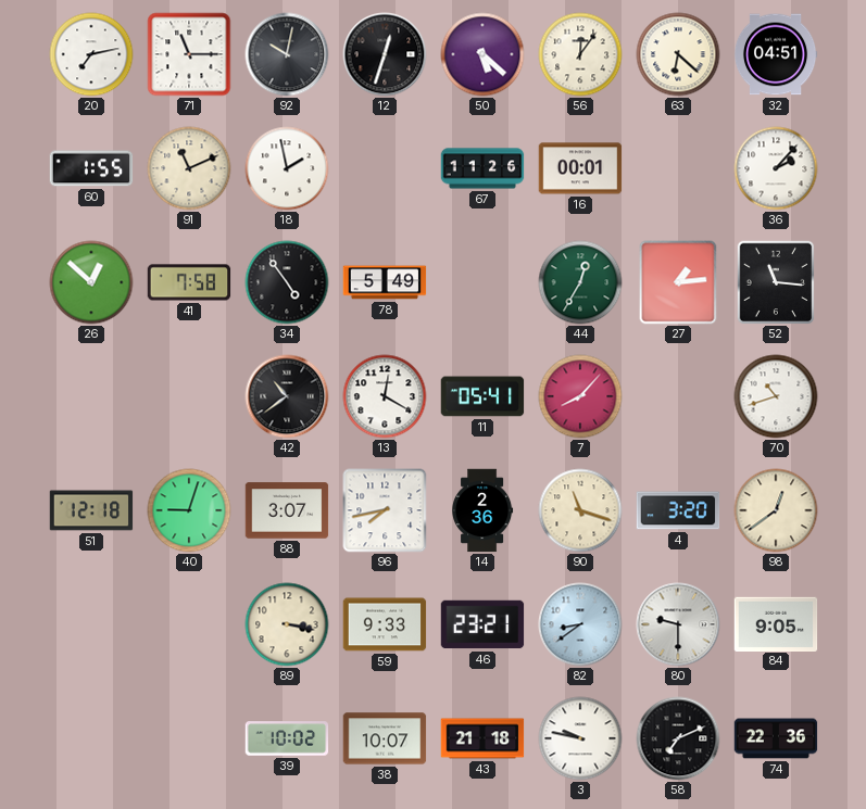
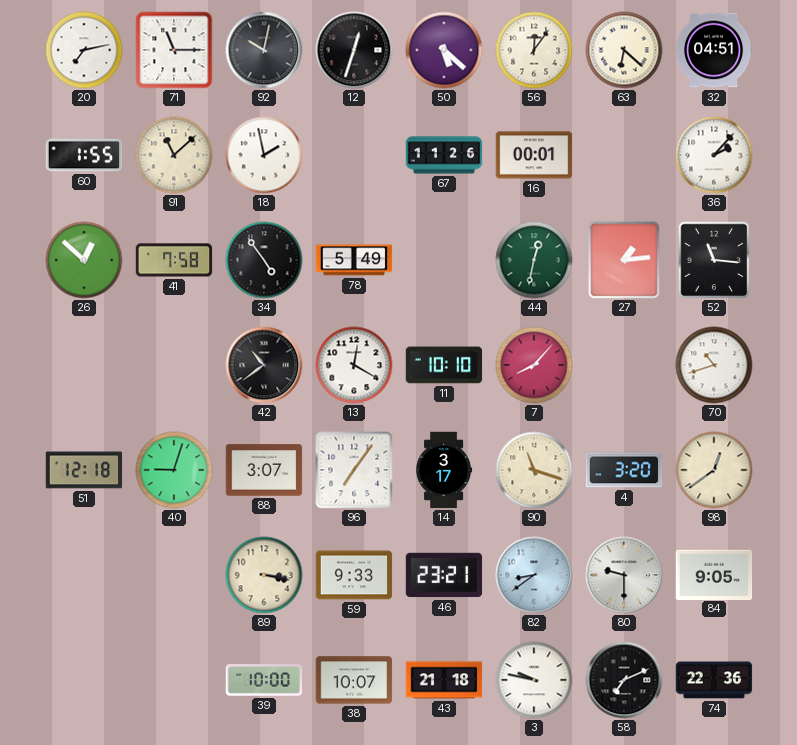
91: 11:11 -> 11:08
44: 12:35 -> 12:32
11: 05:41 -> 10:10
96: 7:43 -> 7:06
14: 2:36 -> 3:17
39: 10:02 -> 10:00
